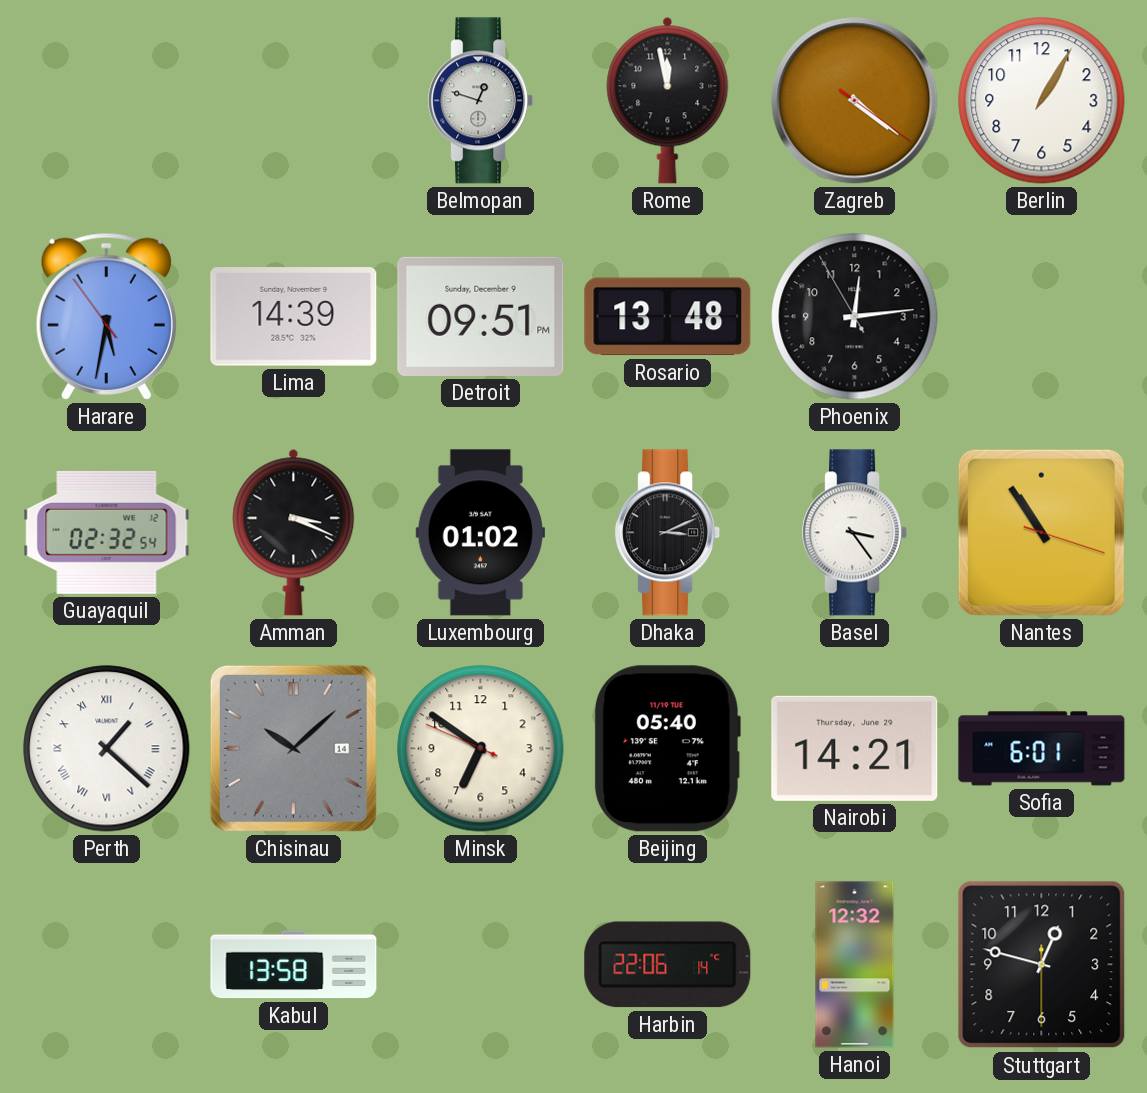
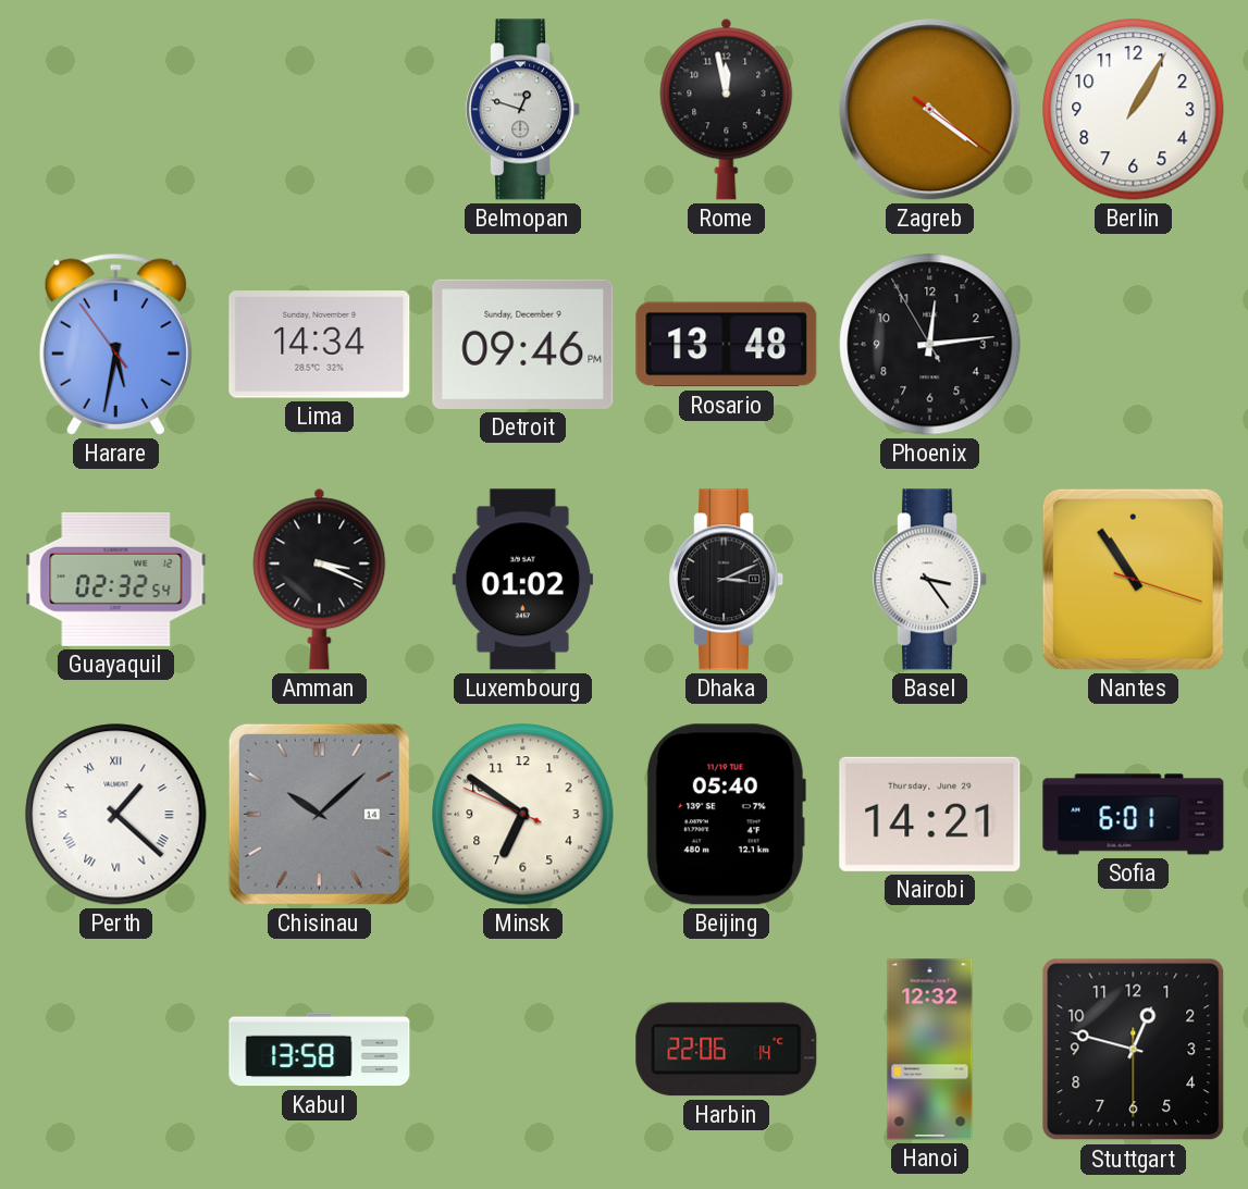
Lima: 14:39 -> 14:34
Detroit: 09:51 -> 09:46
